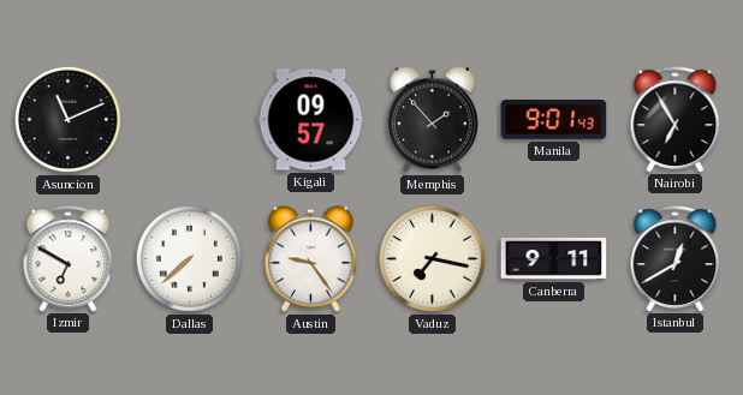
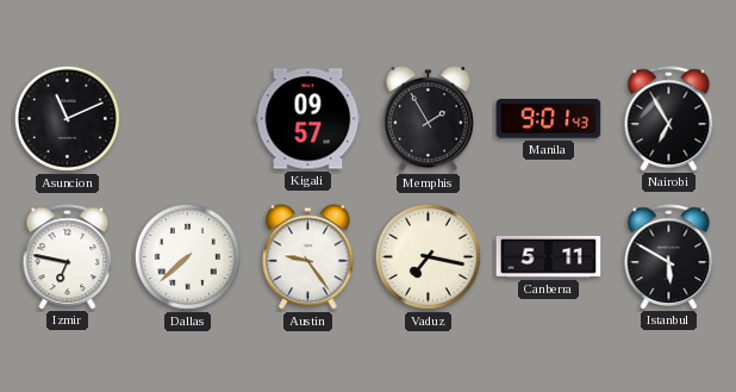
Memphis: 1:53 -> 1:55
Izmir: 6:50 -> 6:47
Canberra: 9:11 -> 5:11
Istanbul: 12:40 -> 5:50
